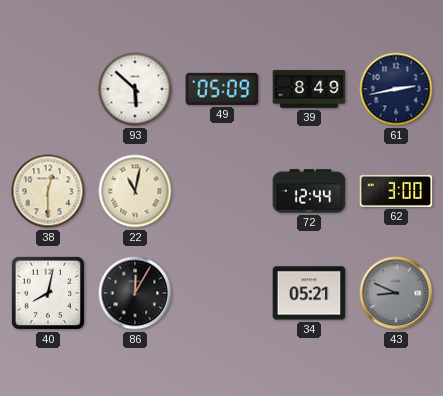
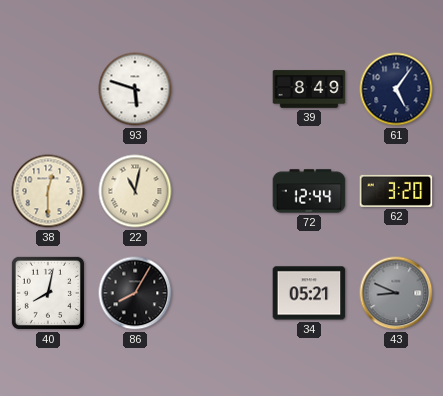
93: 5:52 -> 5:48
49: 05:09 -> none
61: 2:43 -> 5:06
62: 3:00 -> 3:20
86: 12:05 -> 8:05
